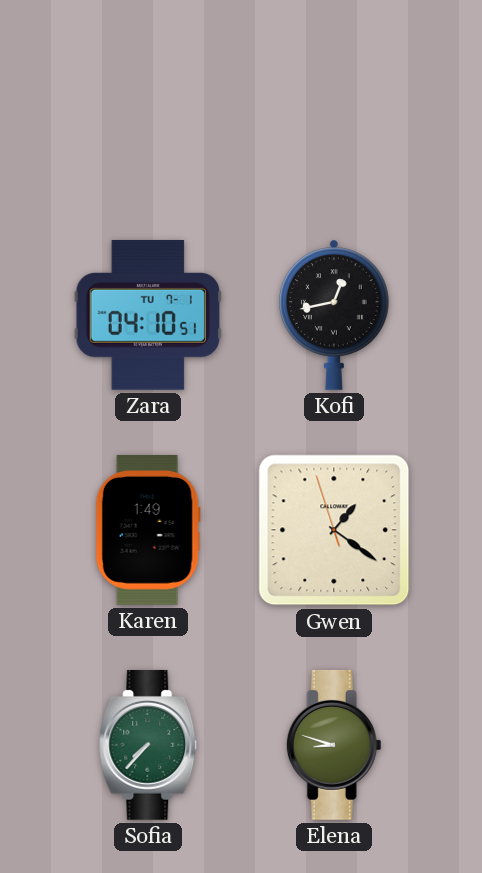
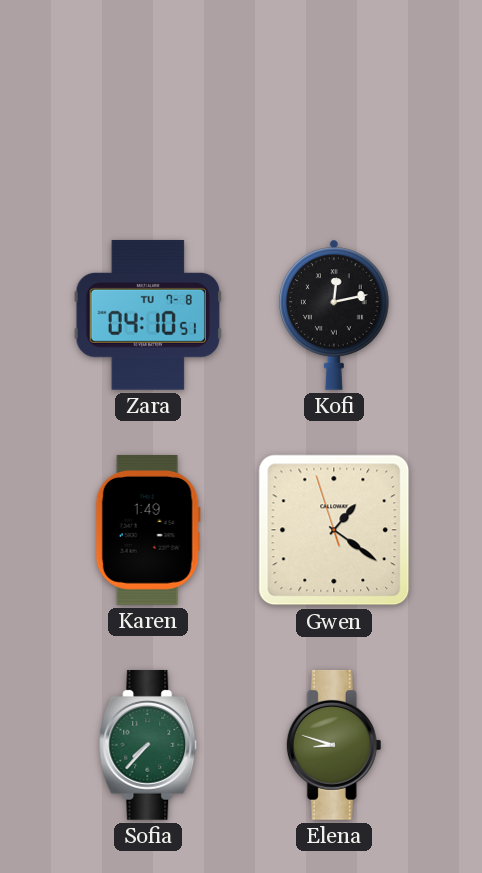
Zara date: TU 7-1 -> TU 7-8
Kofi: 12:43 -> 12:13
